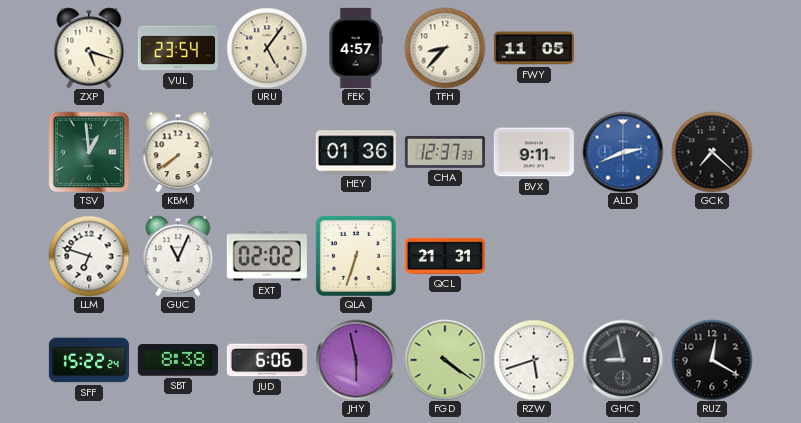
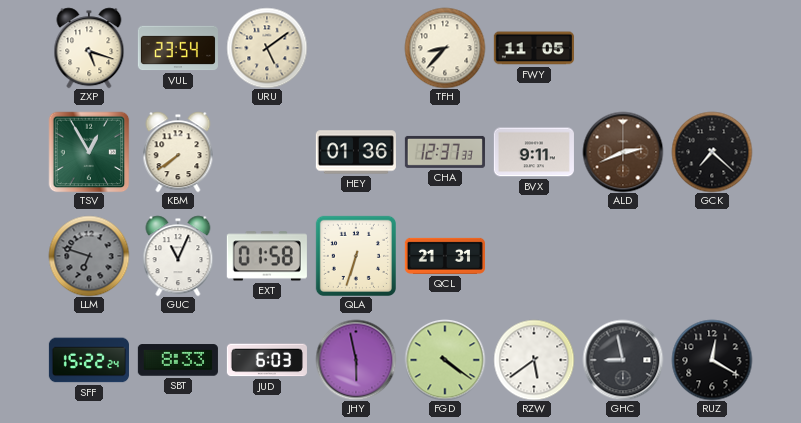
URU: 5:06 -> 5:09
FEK: 4:57 -> none
TSV: 12:59 -> 12:55
ALD dial: blue -> brown
LLM dial: white -> grey
EXT: 02:02 -> 01:58
SBT: 8:38 -> 8:33
JUD: 6:06 -> 6:03
RZW: 5:42 -> 5:39
